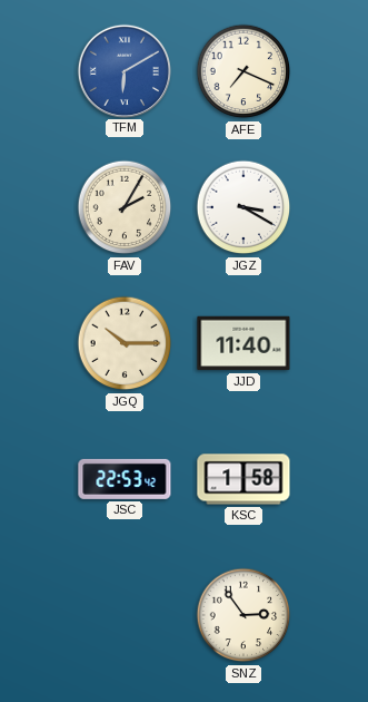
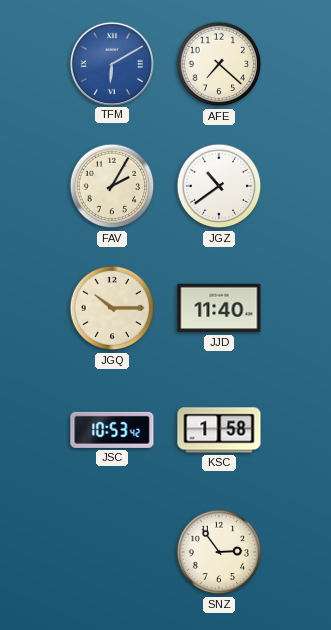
AFE: 7:19 -> 7:22
JGZ: 3:20 -> 10:39
JSC: 22:53 -> 10:53
